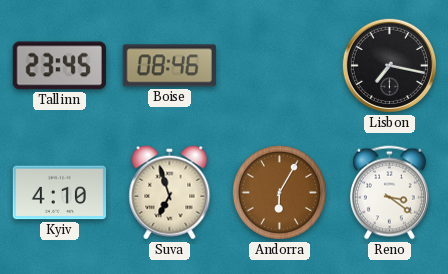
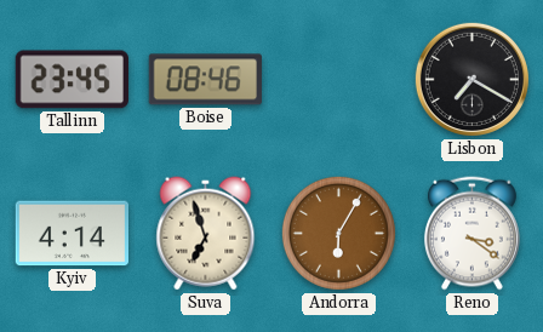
Lisbon: 7:17 -> 7:20
Kyiv: 4:10 -> 4:14
